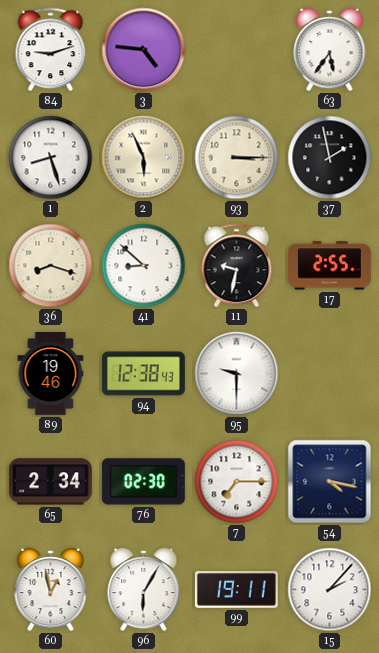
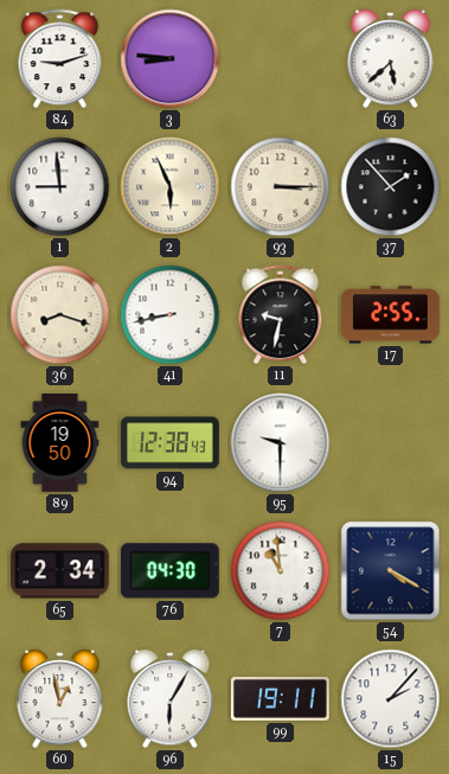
3: 4:46 -> 8:46
63: 5:36 -> 5:38
1: 8:27 -> 8:59
37: 1:58 -> 1:53
41: 8:52 -> 8:43
89: 19:46 -> 19:50
76: 02:30 -> 04:30
7: 7:15 -> 10:59
54: 4:17 -> 4:20
